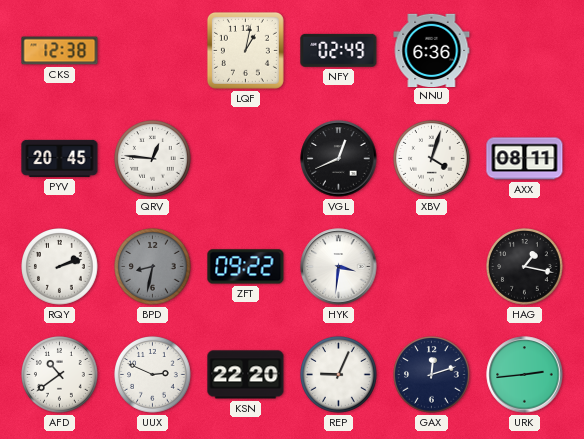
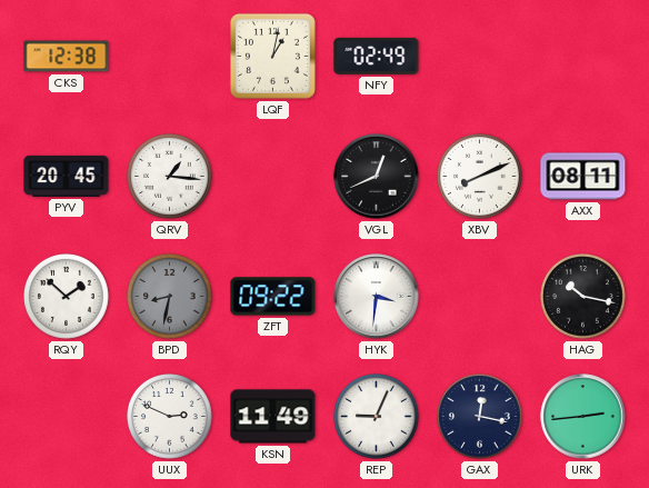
NNU: 6:36 -> none
QRV: 12:46 -> 1:16
XBV: 4:03 -> 8:11
RQY: 2:12 -> 1:52
HAG: 1:17 -> 10:17
AFD: 10:39 -> none
KSN: 22:20 -> 11:49
GAX: 12:12 -> 12:17
